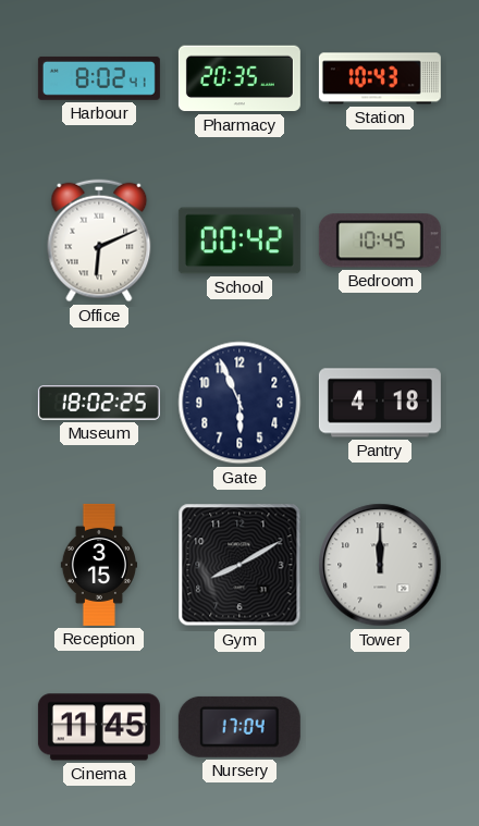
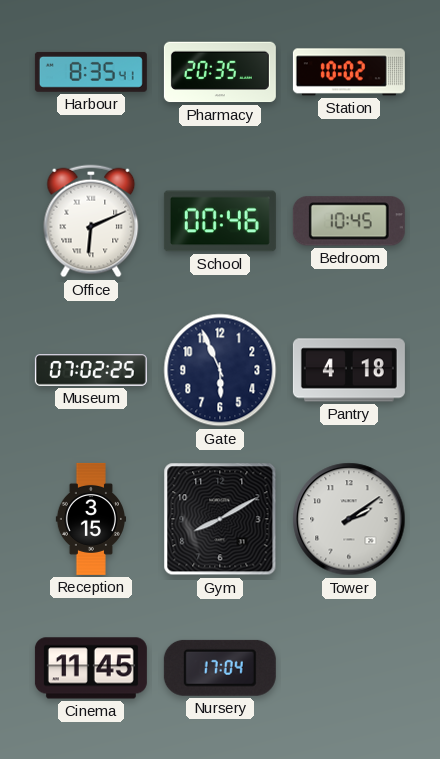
Harbour: 8:02 -> 8:35
Station: 10:43 -> 10:02
School: 00:42 -> 00:46
Museum: 18:02 -> 07:02
Tower: 12:00 -> 2:09
